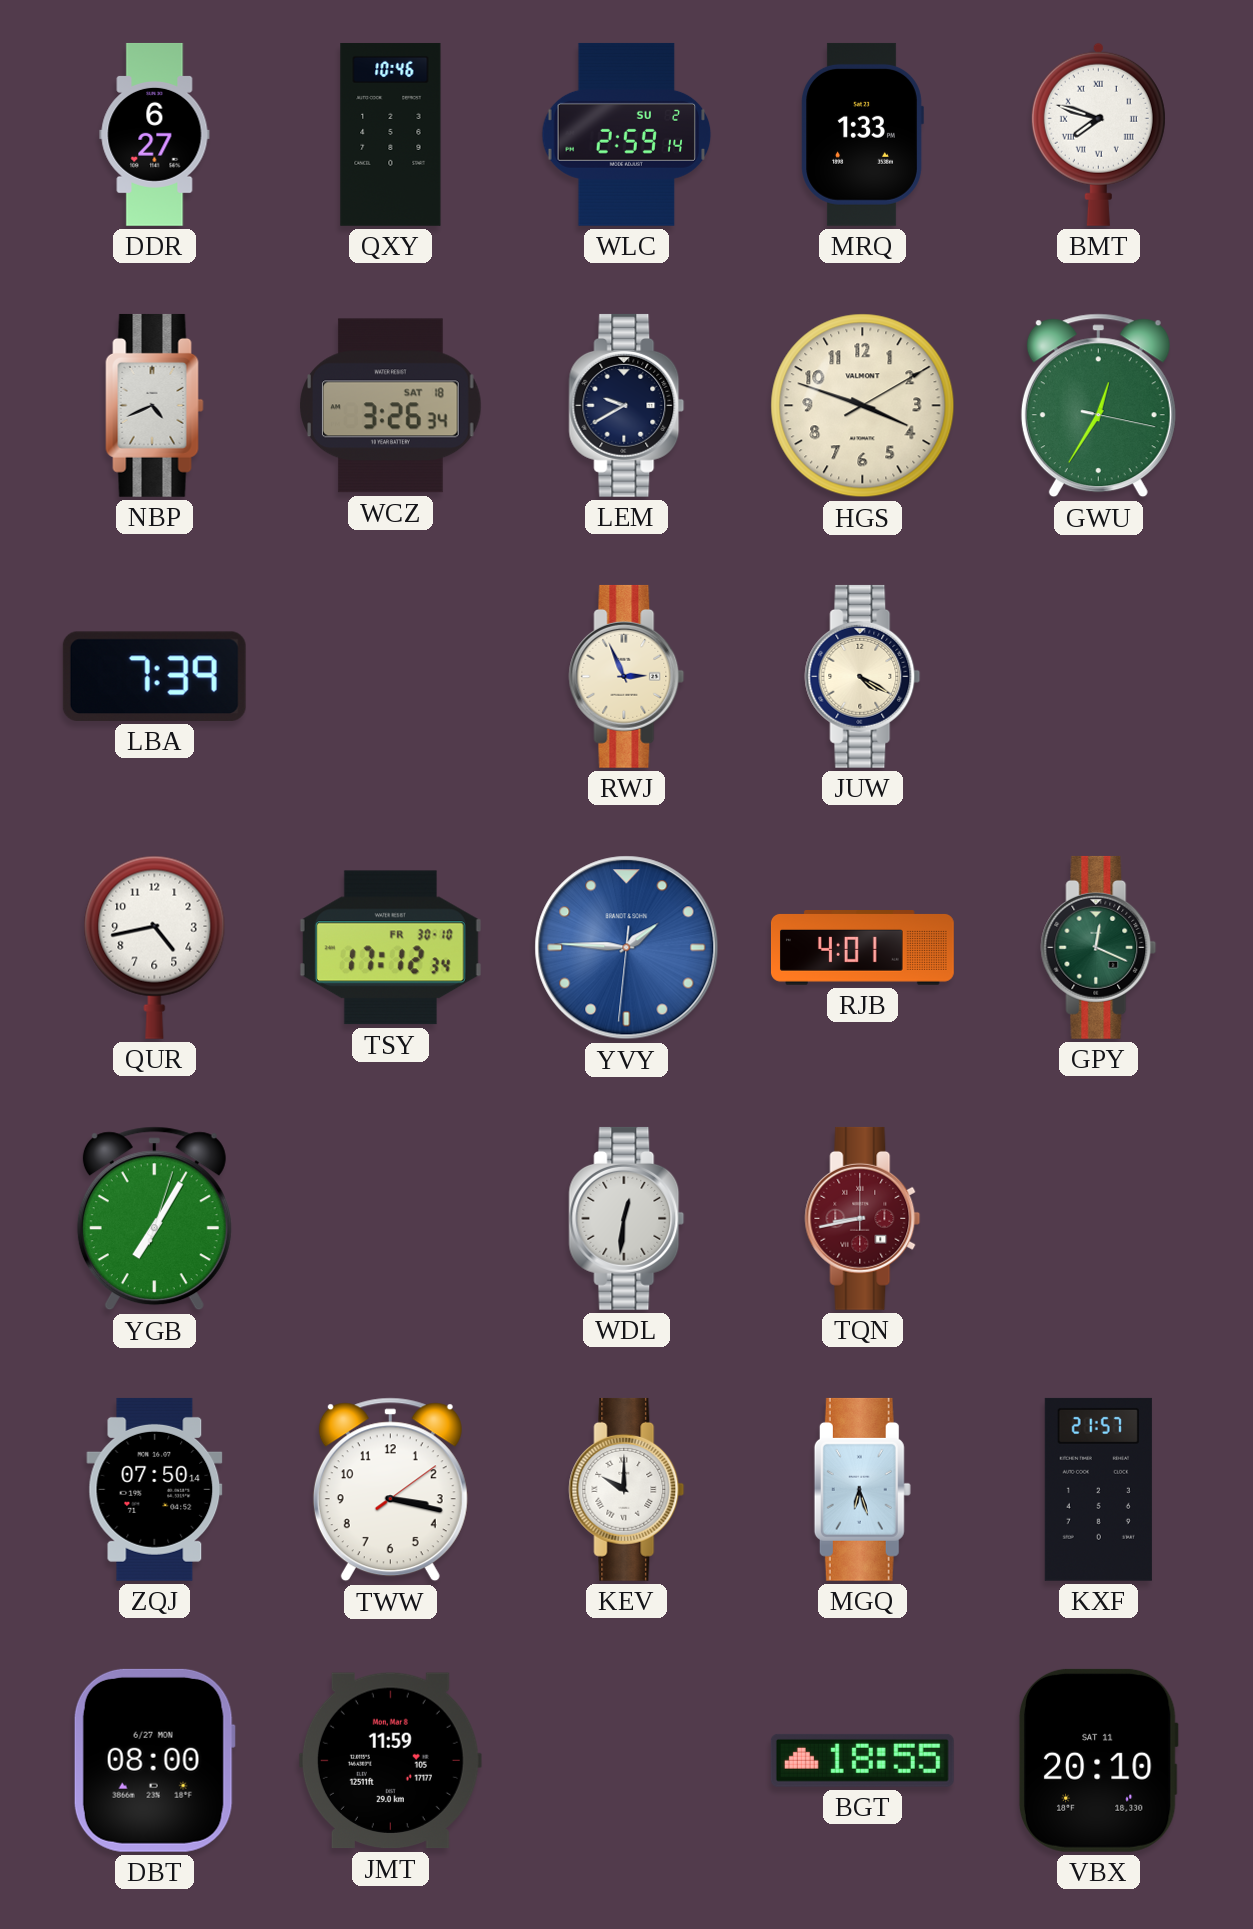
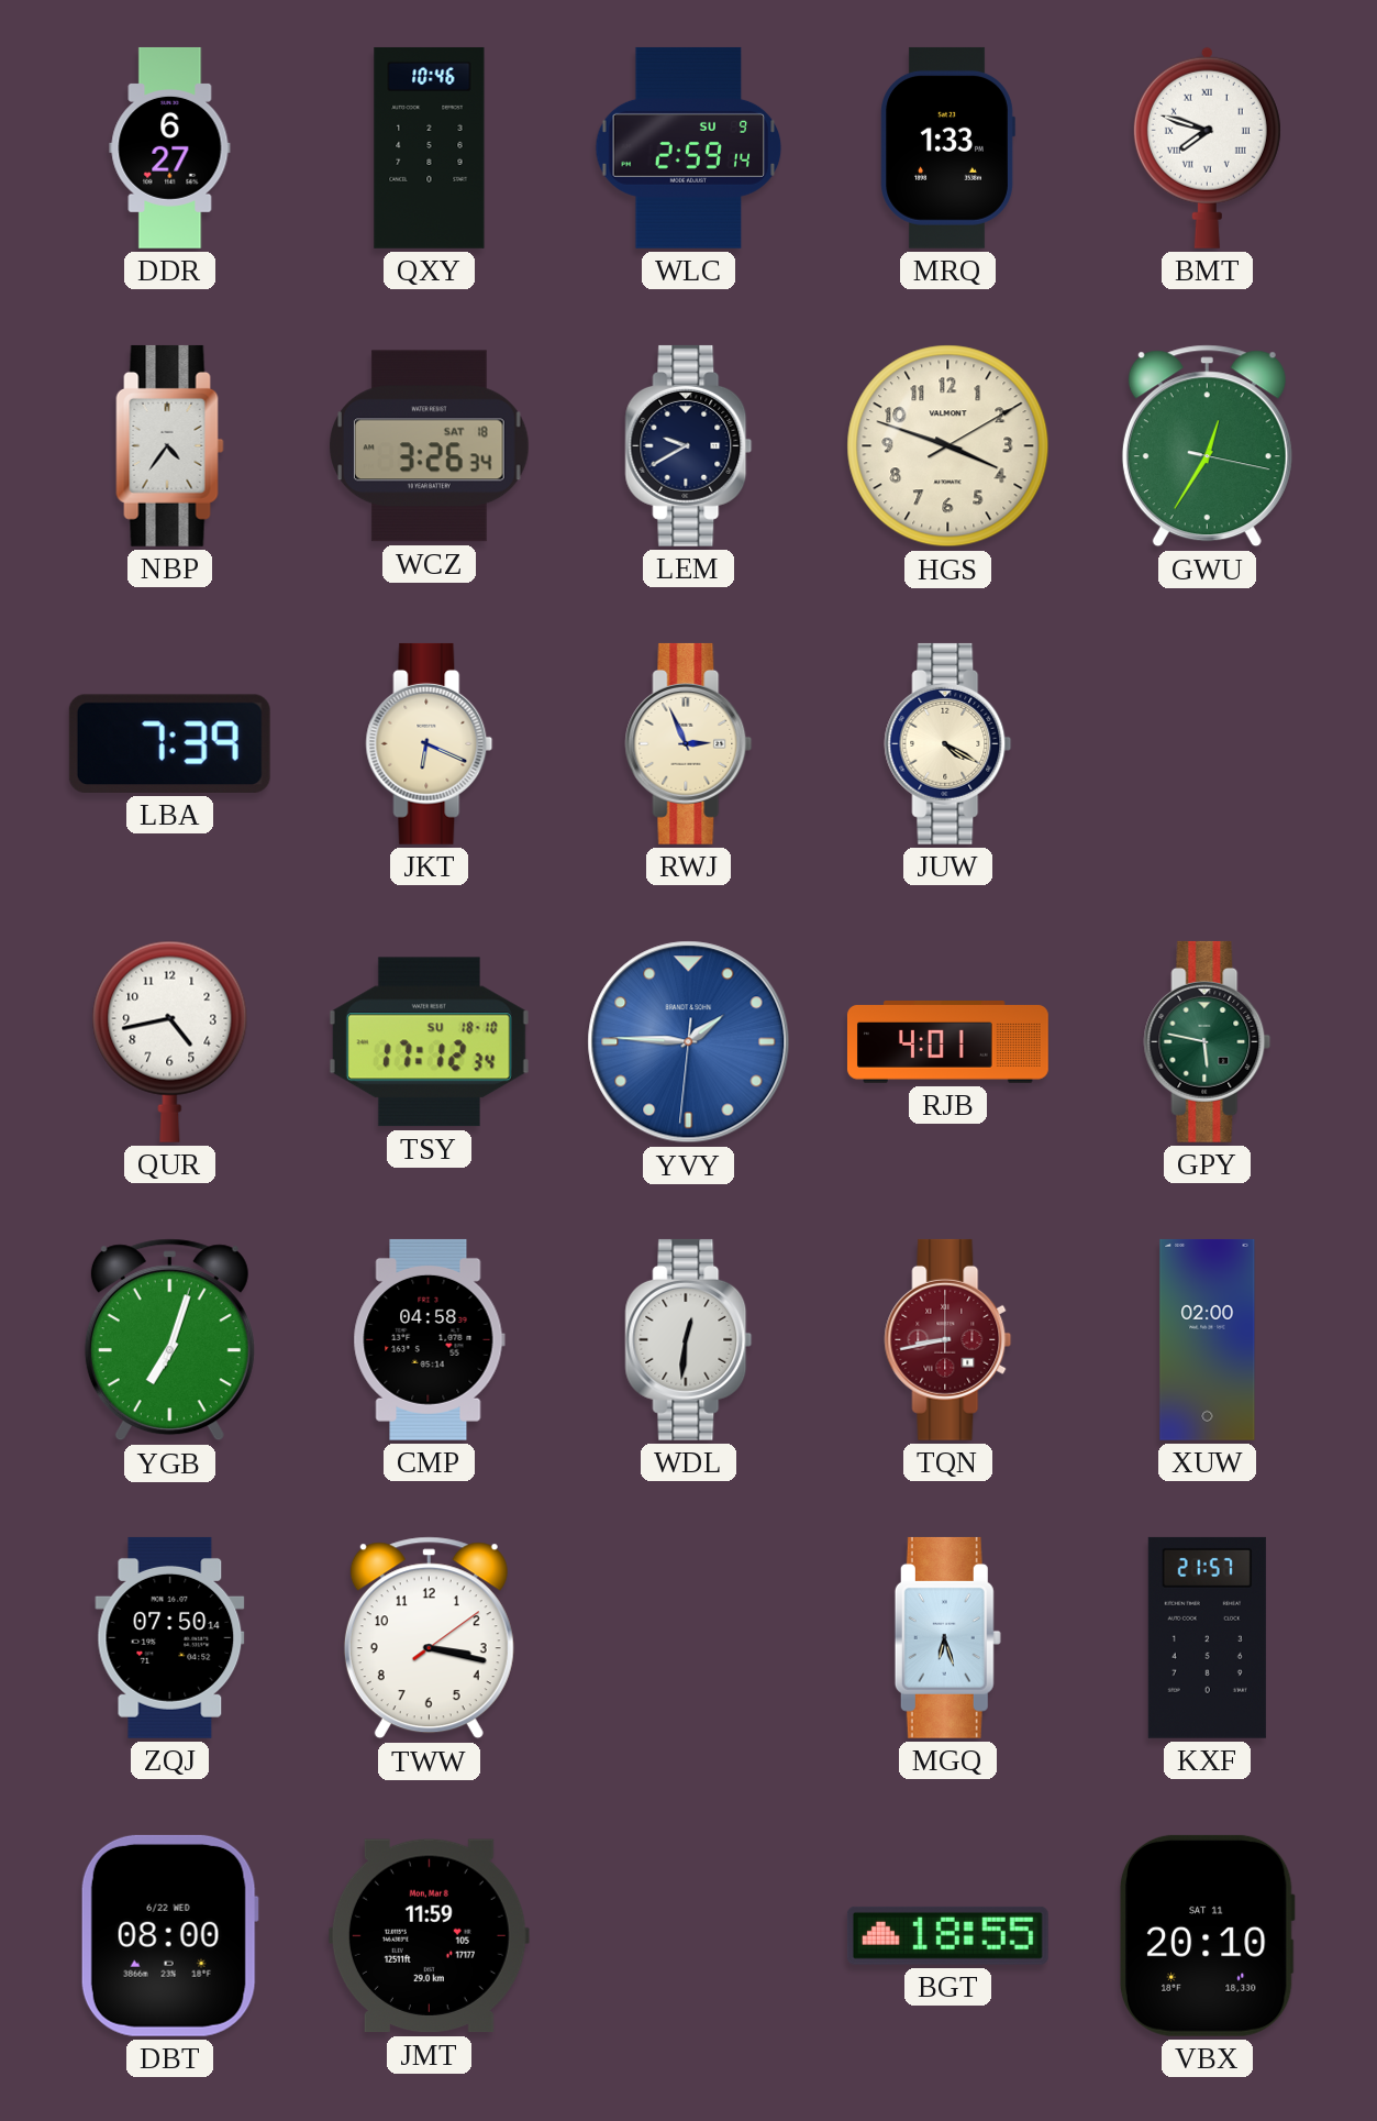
WLC date: SU 2 -> SU 9
NBP: 4:41 -> 4:36
JKT: none -> 6:19
TSY date: FR 30-10 -> SU 18-10
GPY: 12:19 -> 5:47
YGB: 7:05 -> 7:03
CMP: none -> 04:58
XUW: none -> 02:00
KEV: 10:00 -> none
DBT date: 6/27 MON -> 6/22 WED
